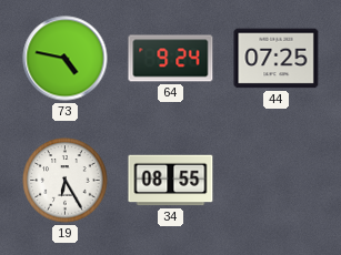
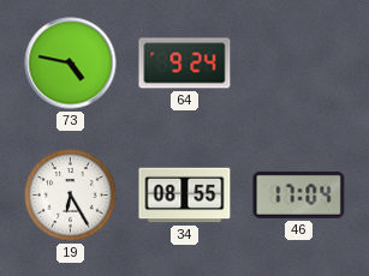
44: 07:25 -> none
46: none -> 17:04
